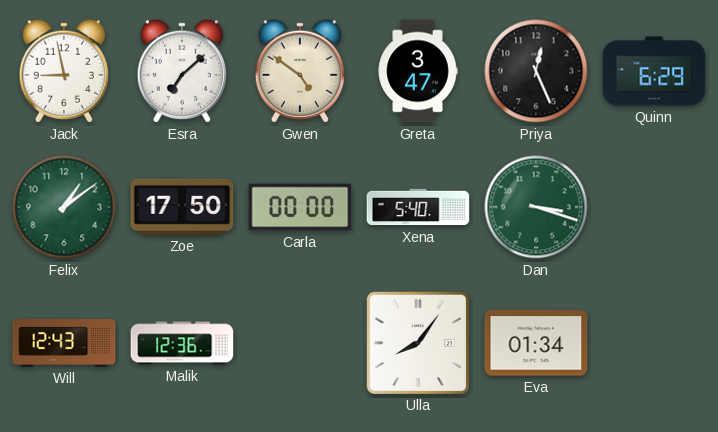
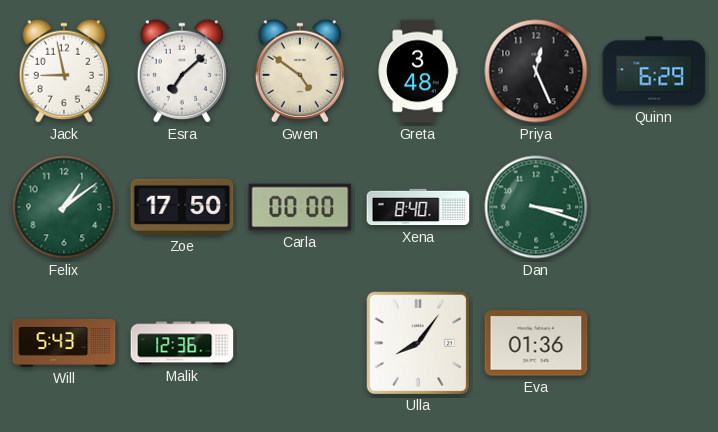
Greta: 3:47 -> 3:48
Xena: 5:40 -> 8:40
Will: 12:43 -> 5:43
Eva: 01:34 -> 01:36
